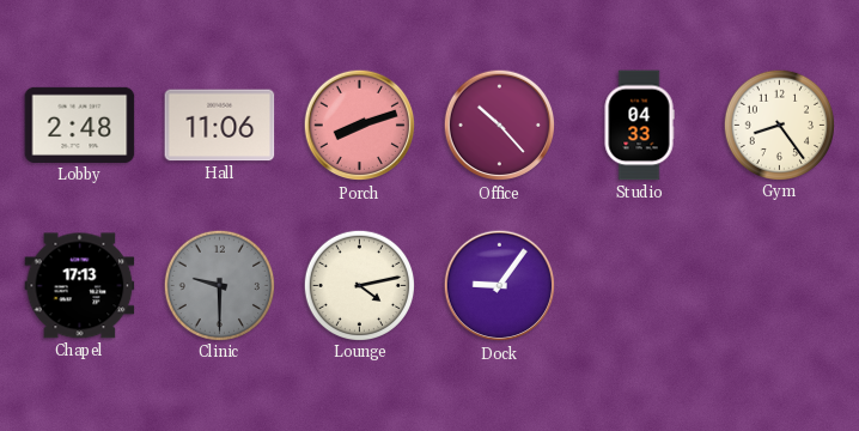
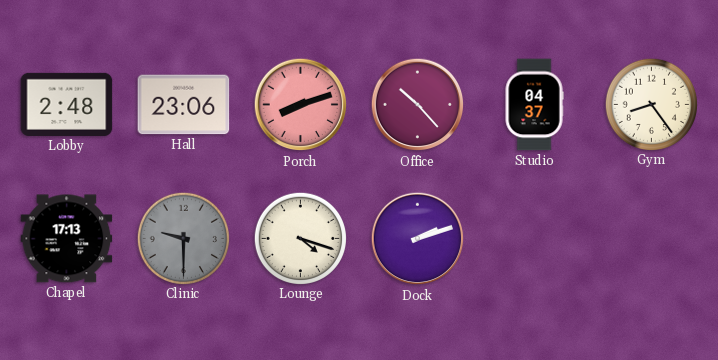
Hall: 11:06 -> 23:06
Studio: 04:33 -> 04:37
Lounge: 4:13 -> 4:18
Dock: 9:06 -> 2:12
